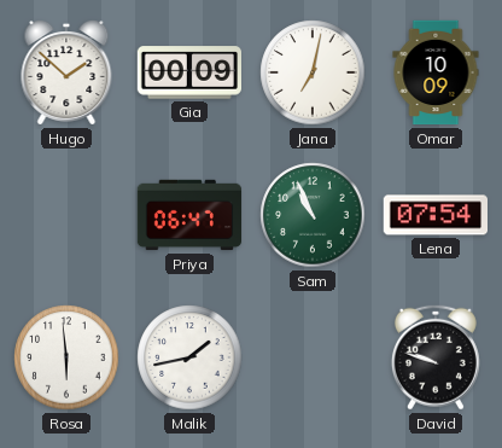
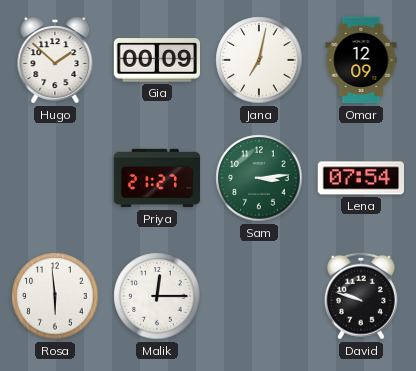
Omar: 10:09 -> 12:09
Priya: 06:47 -> 21:27
Sam: 10:56 -> 3:14
Malik: 1:43 -> 12:15
